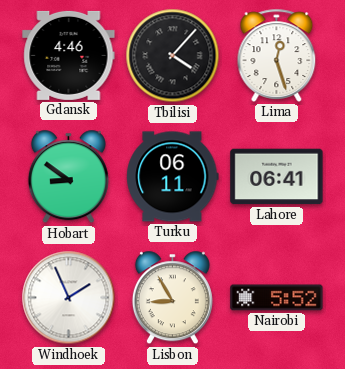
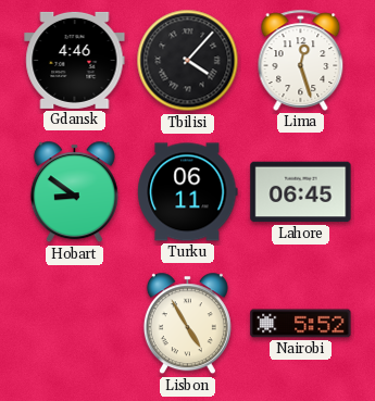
Lahore: 06:41 -> 06:45
Windhoek: 1:56 -> none
Lisbon: 8:55 -> 4:55
